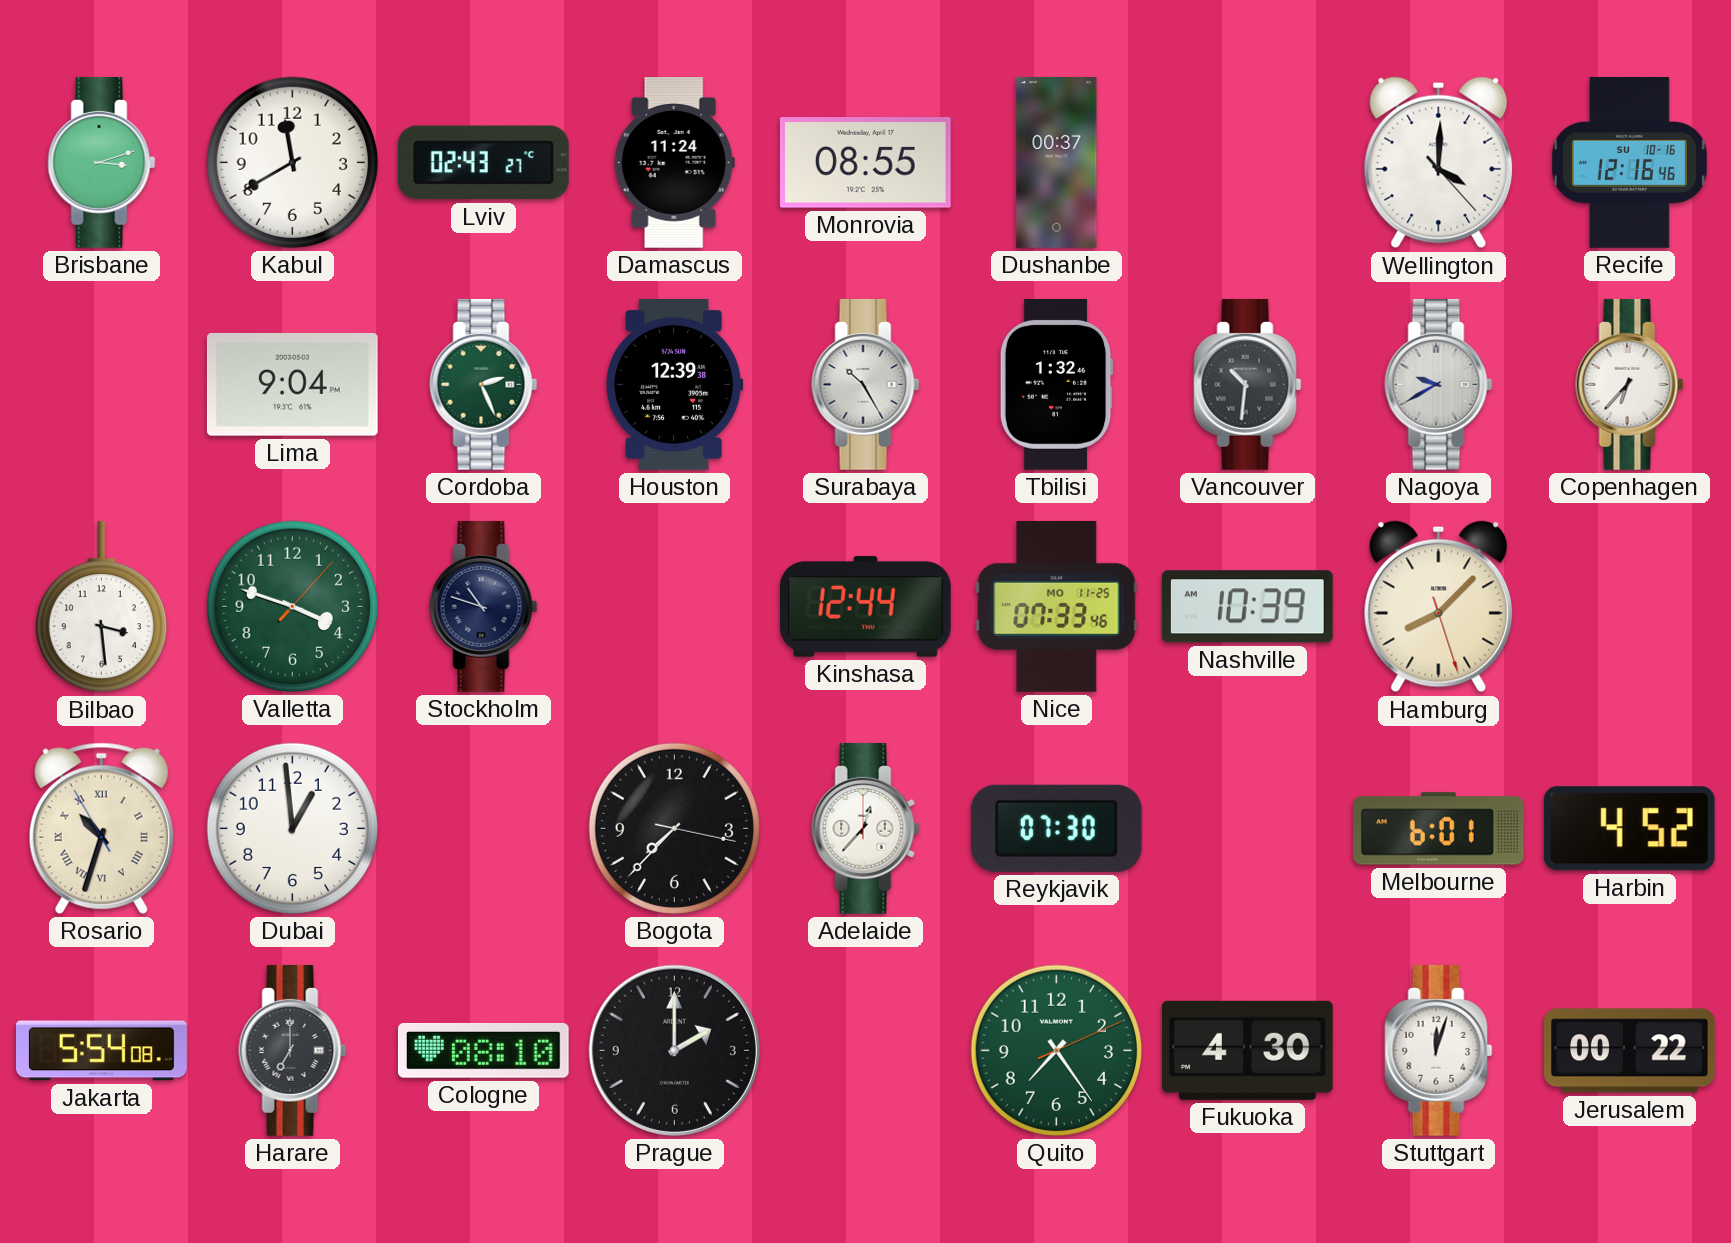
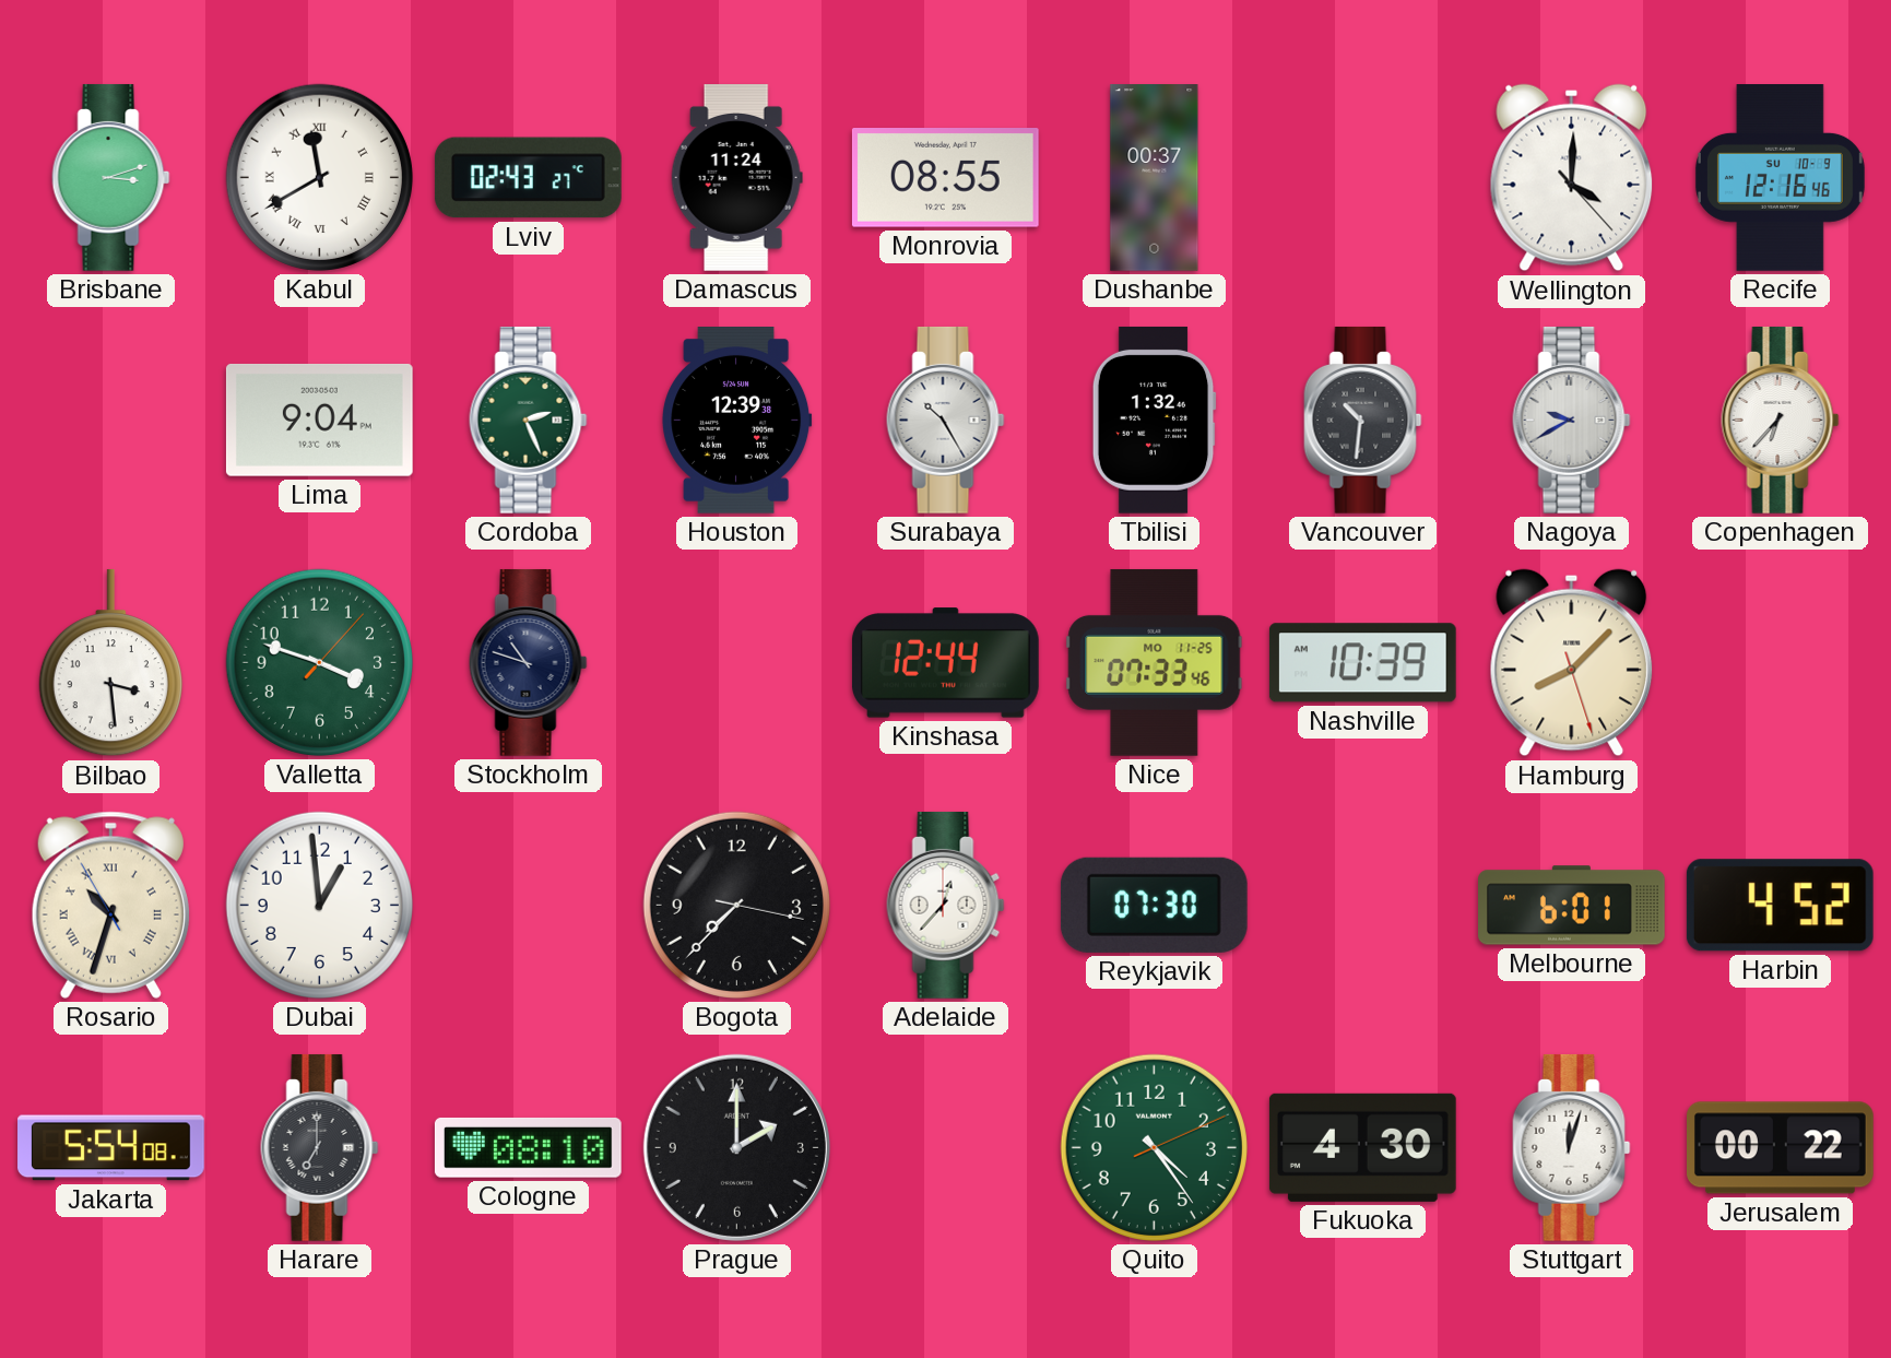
Kabul numerals: Arabic -> Roman
Recife date: SU 10-16 -> SU 10-9
Quito: 7:24 -> 4:24
